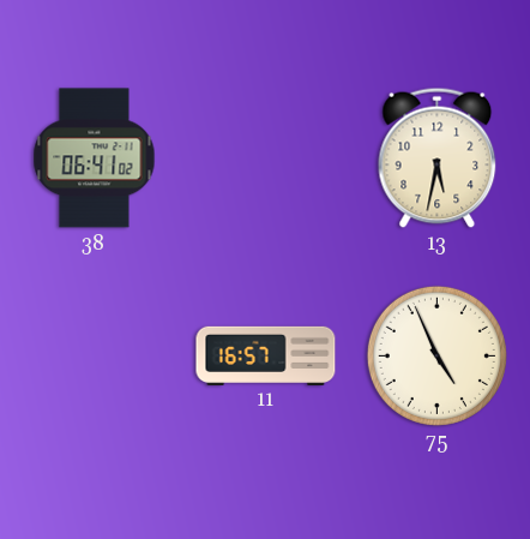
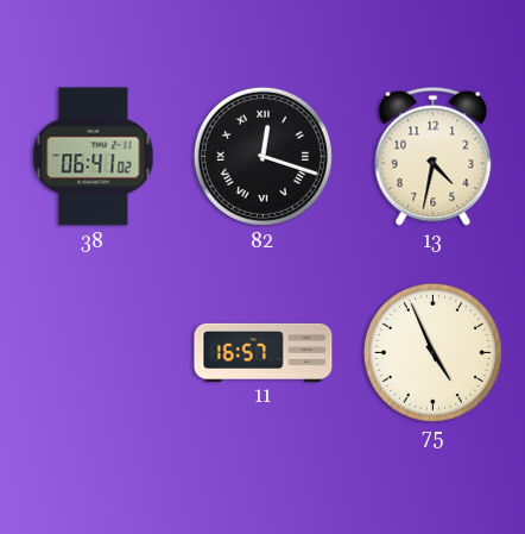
82: none -> 12:18
13: 5:32 -> 4:32
